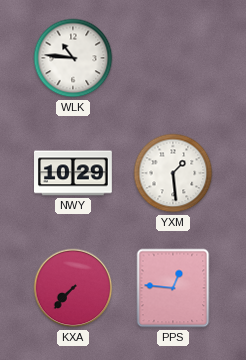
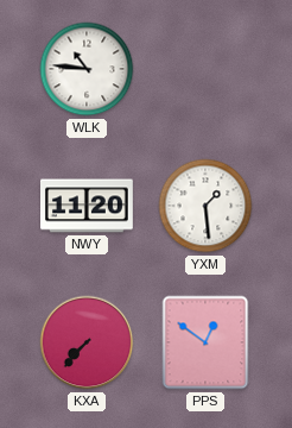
NWY: 10:29 -> 11:20
PPS: 12:46 -> 12:51
